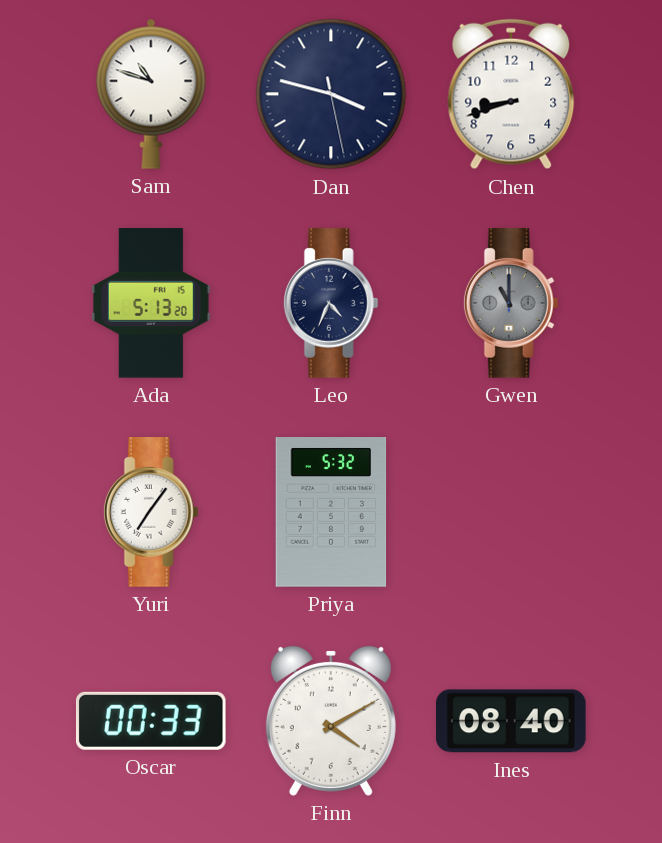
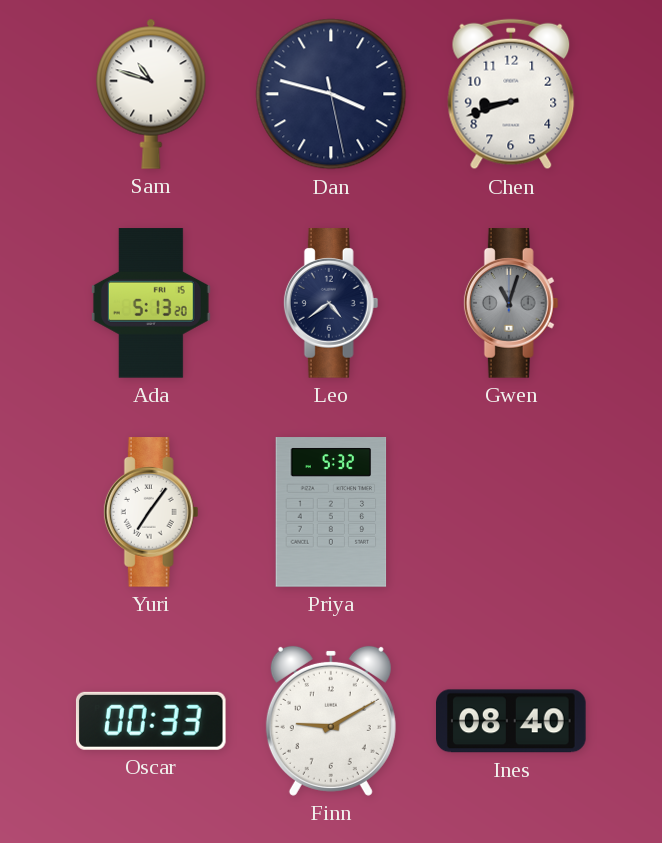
Leo: 4:34 -> 4:39
Gwen: 11:00 -> 11:03
Finn: 4:10 -> 9:10
